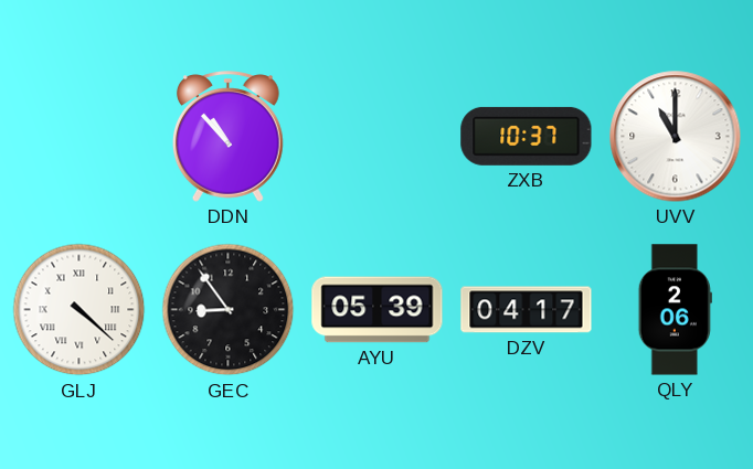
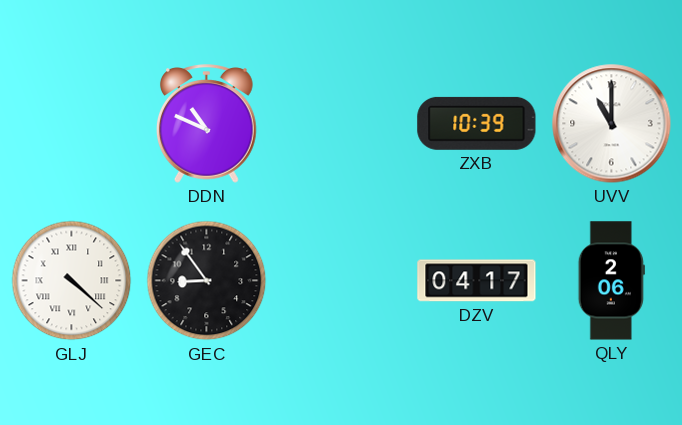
DDN: 10:53 -> 10:49
ZXB: 10:37 -> 10:39
AYU: 05:39 -> none
